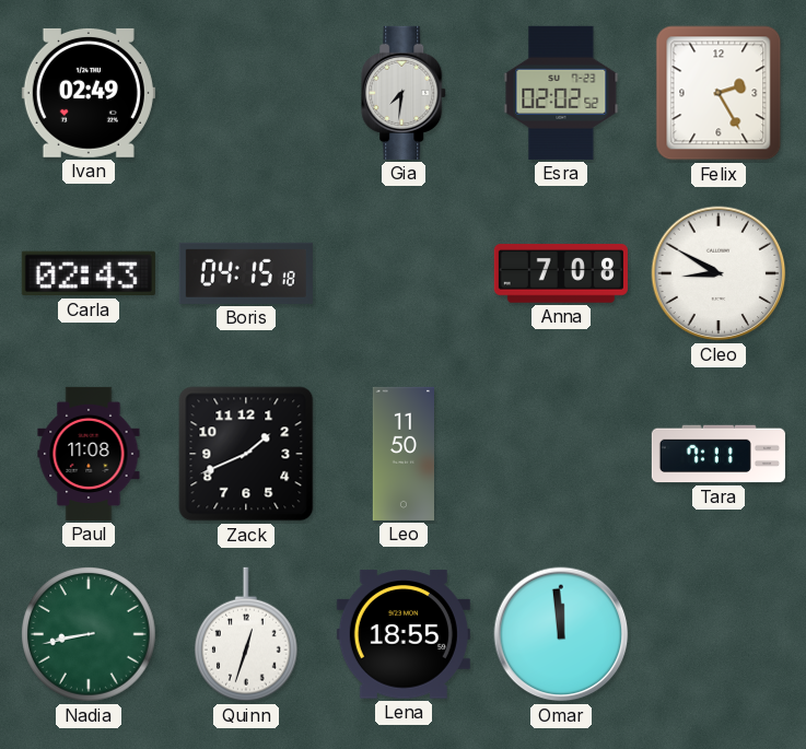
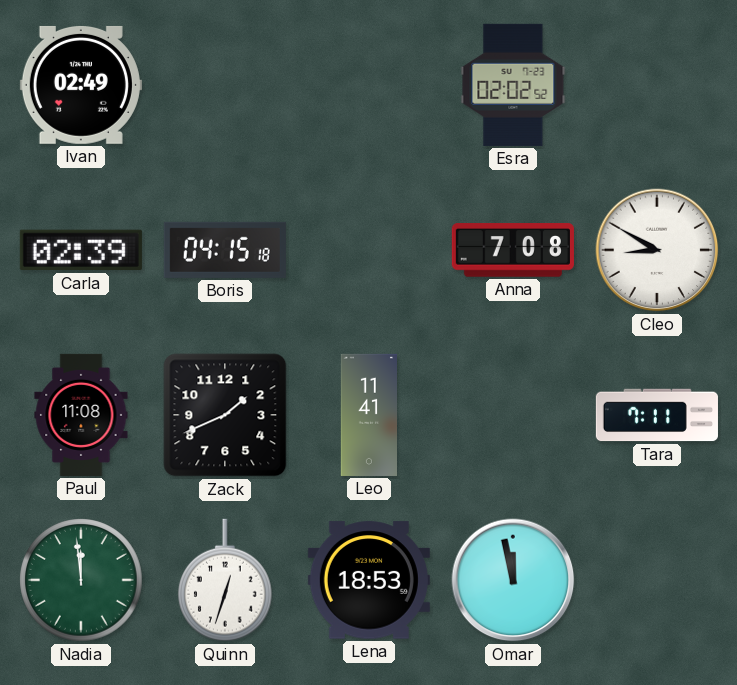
Gia: 7:31 -> none
Felix: 2:25 -> none
Carla: 02:43 -> 02:39
Leo: 11:50 -> 11:41
Nadia: 8:43 -> 11:59
Lena: 18:55 -> 18:53
Omar: 11:59 -> 11:58
